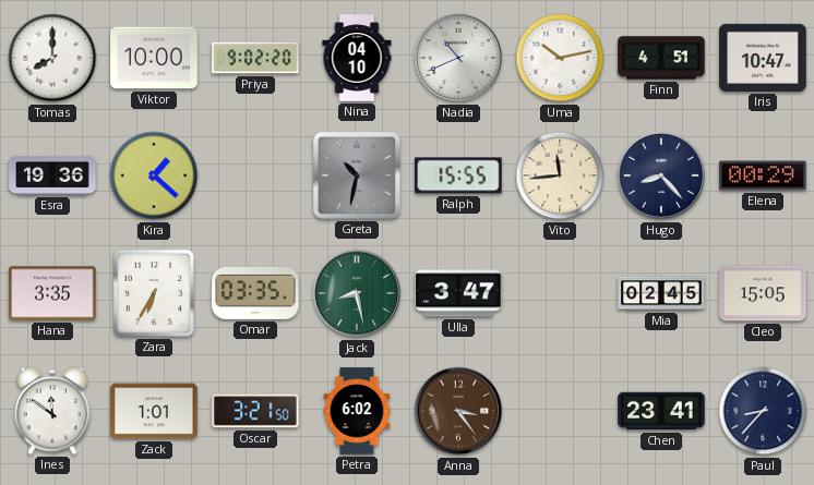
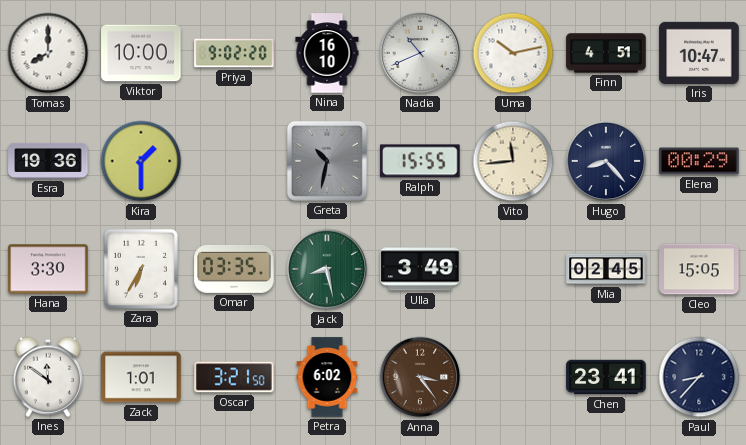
Nina: 04:10 -> 16:10
Kira: 1:22 -> 1:30
Hana: 3:35 -> 3:30
Ulla: 3:47 -> 3:49
